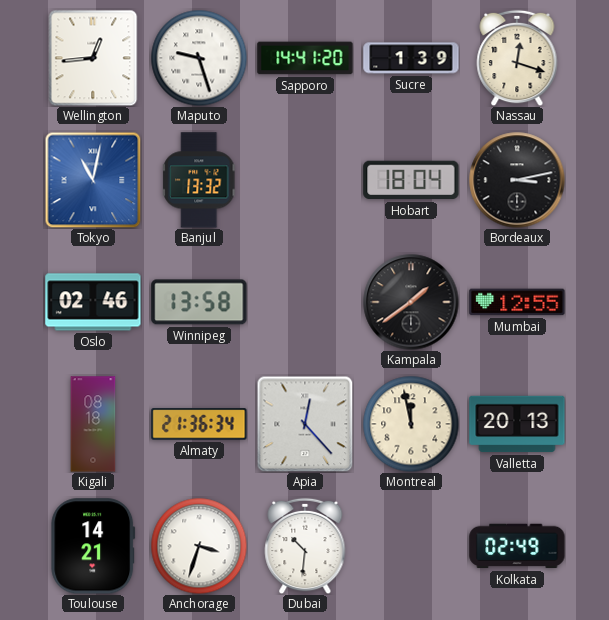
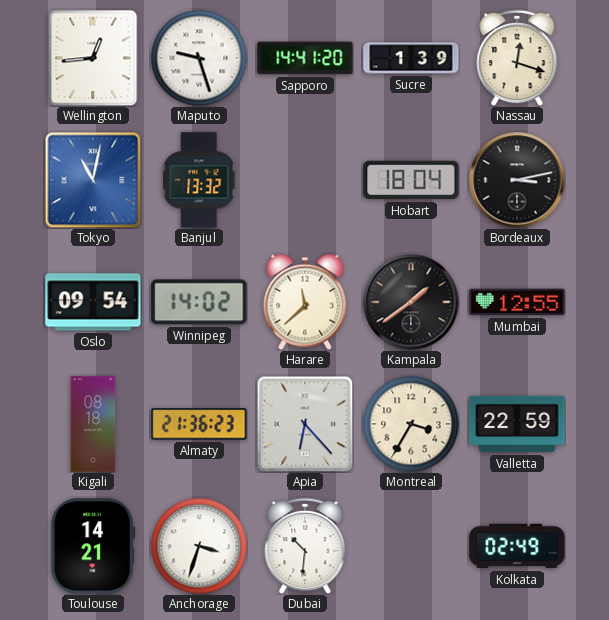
Oslo: 02:46 -> 09:54
Winnipeg: 13:58 -> 14:02
Harare: none -> 11:38
Almaty: 21:36:34 -> 21:36:23
Apia: 12:23 -> 6:23
Montreal: 11:58 -> 3:35
Valletta: 20:13 -> 22:59
